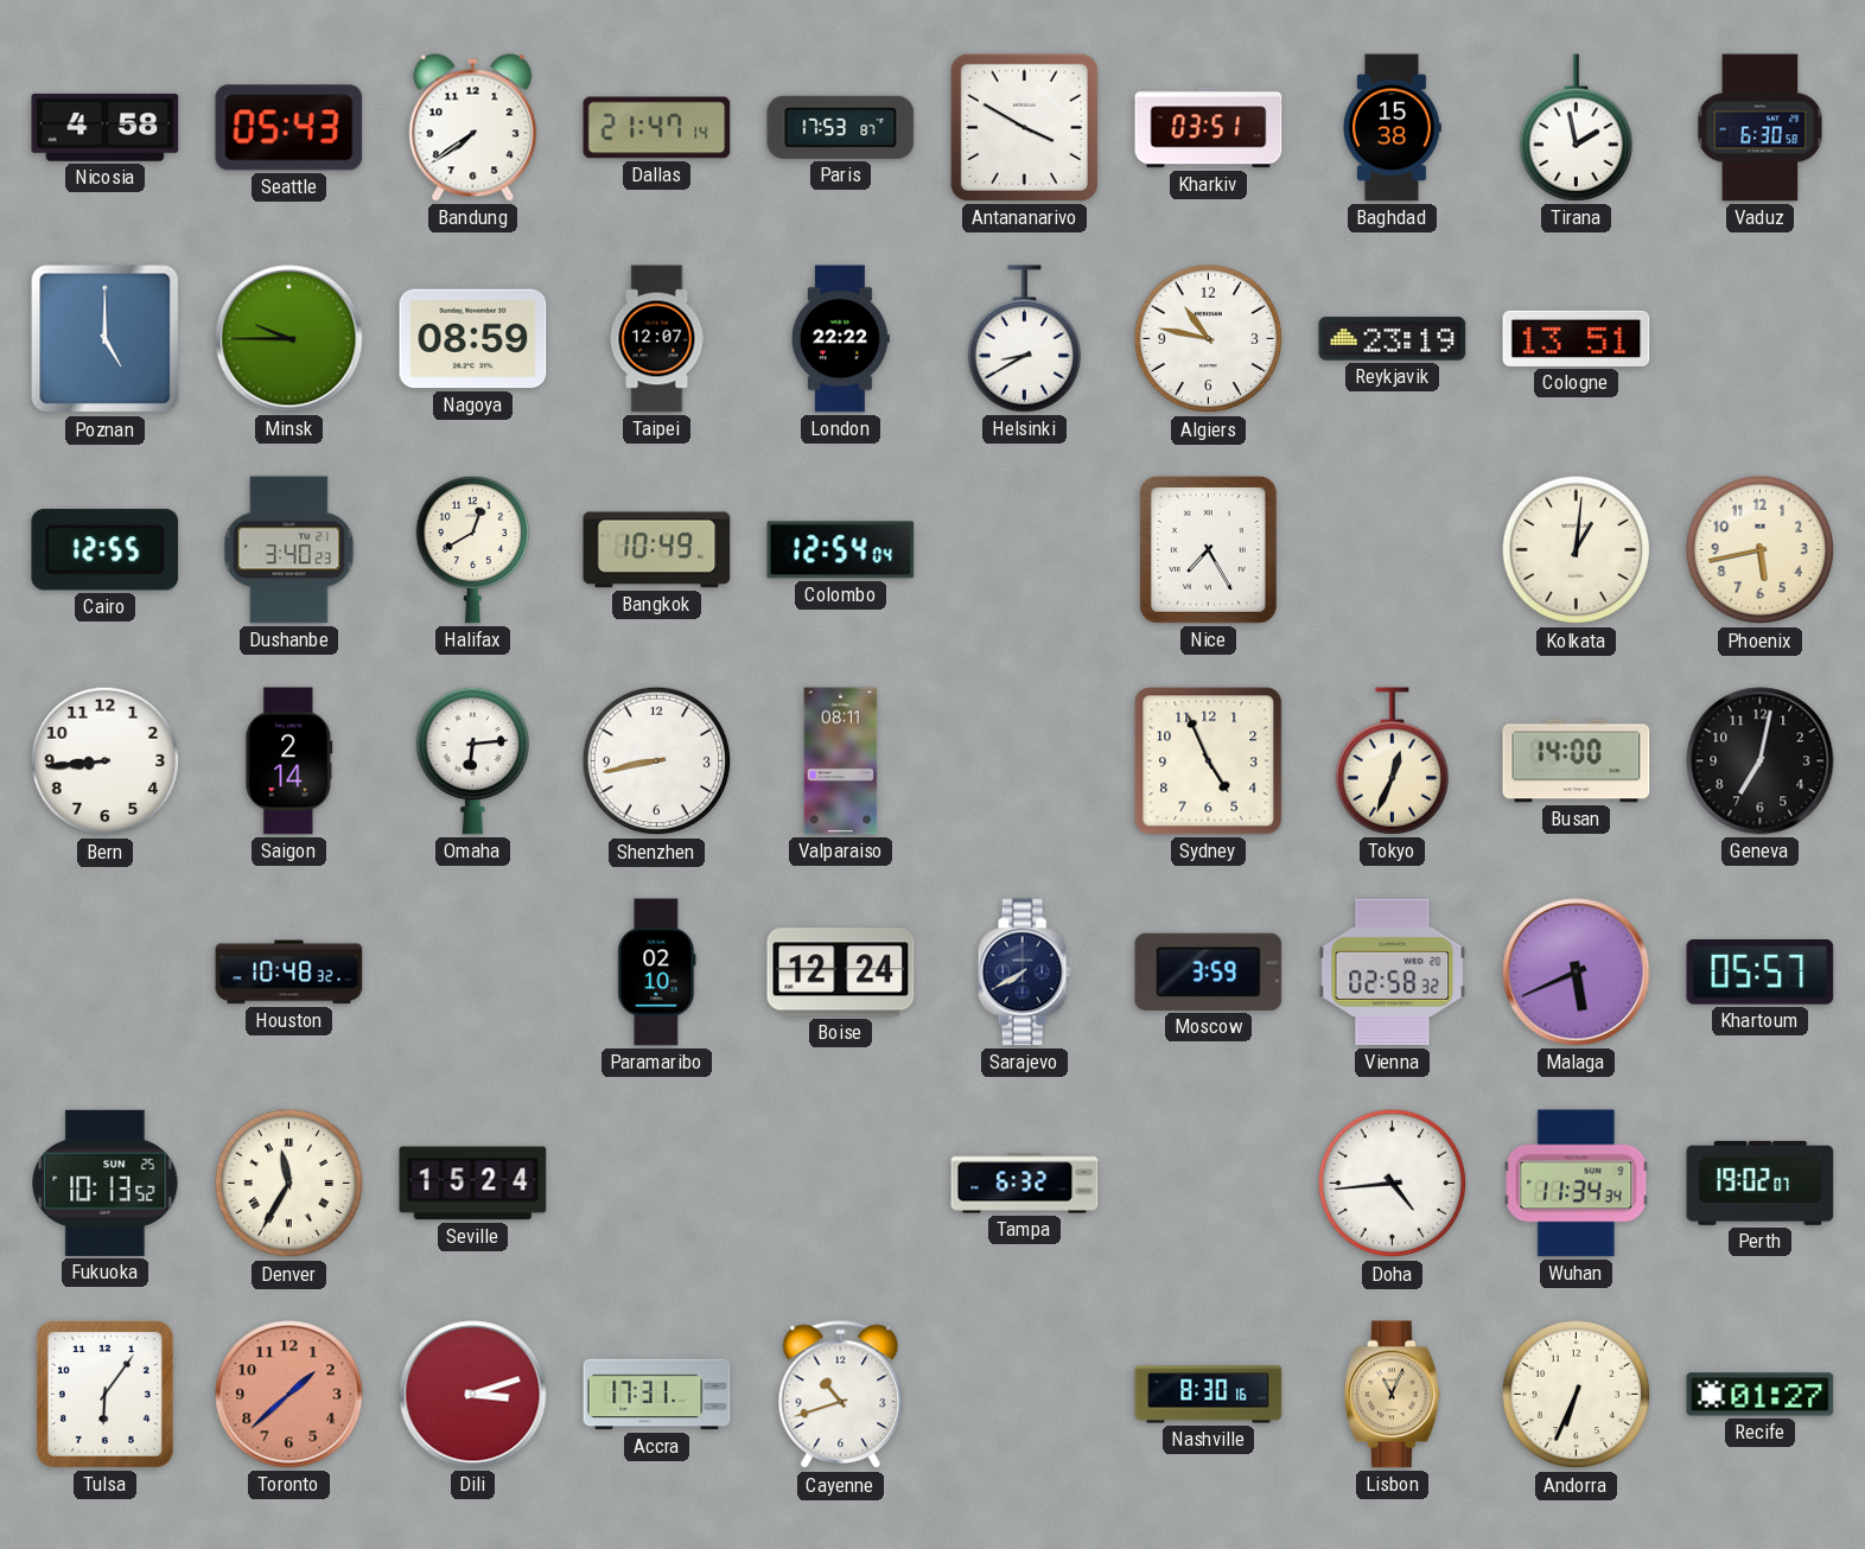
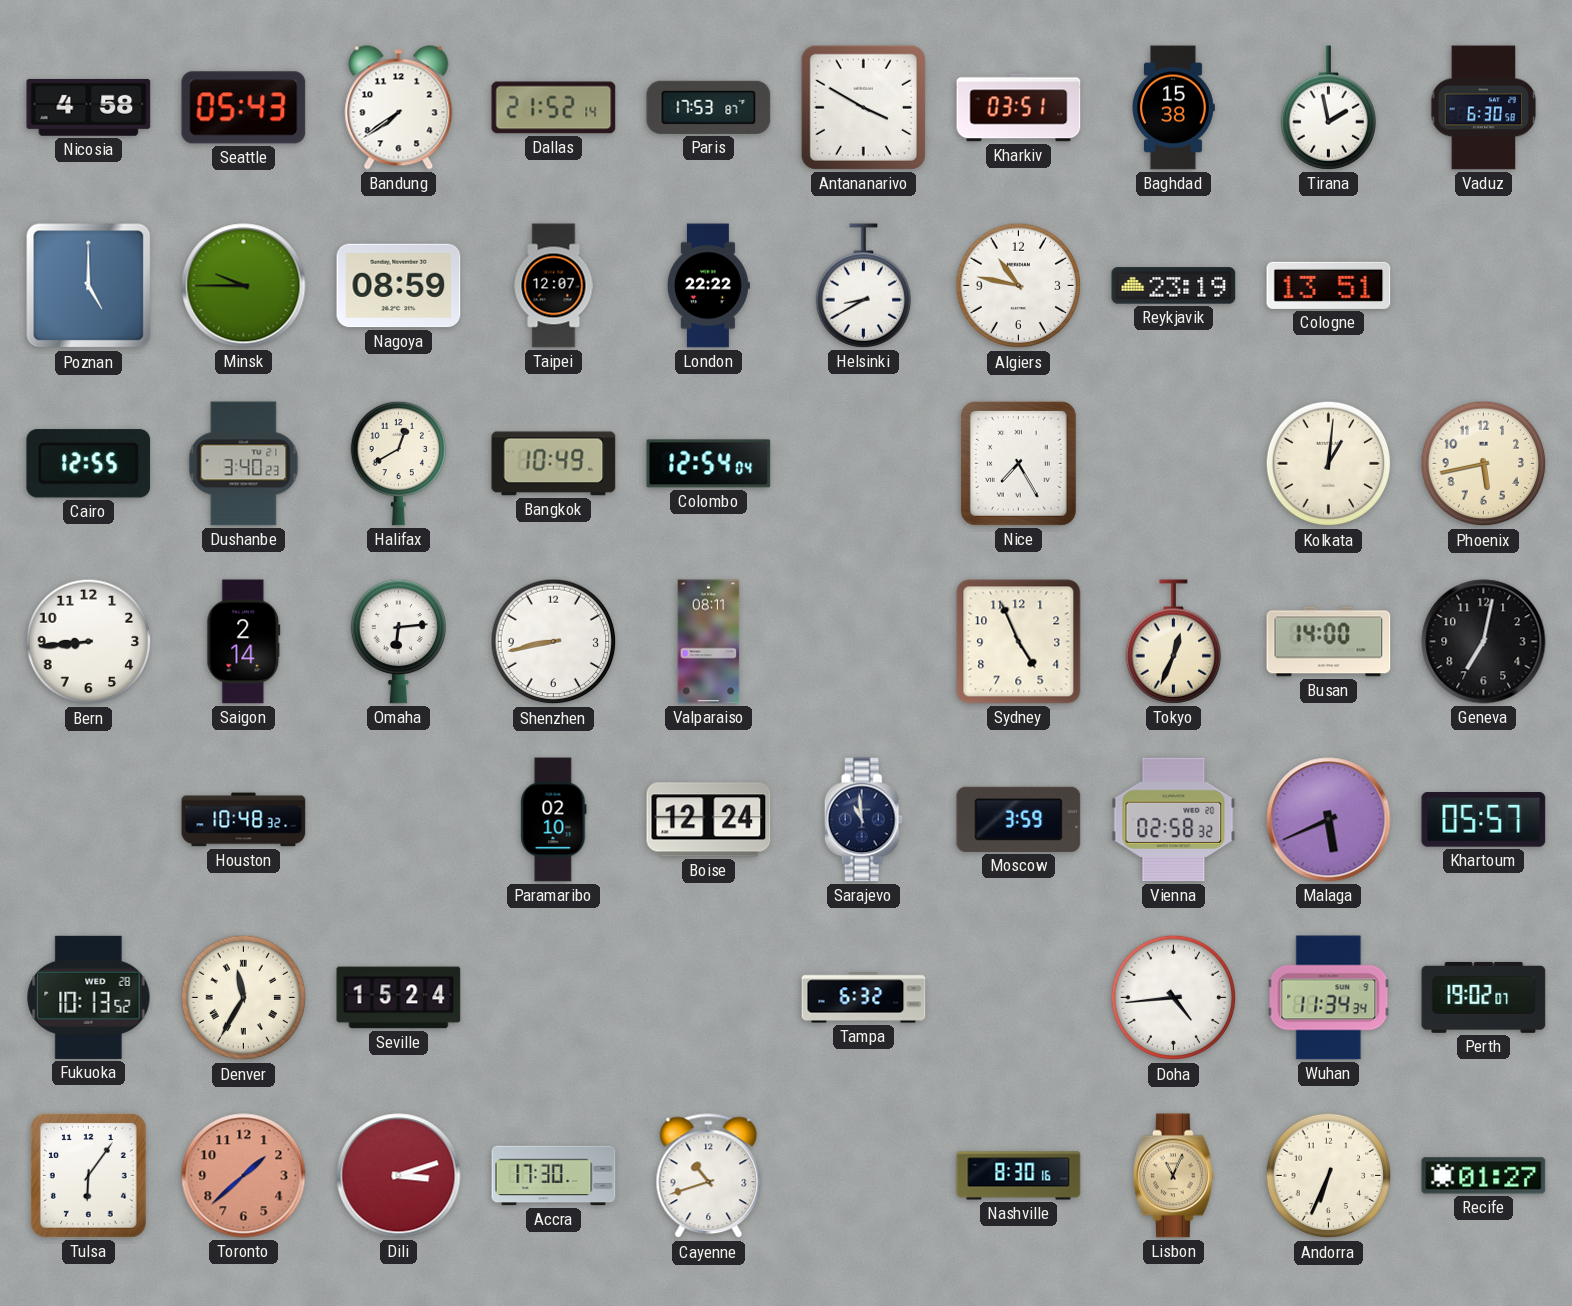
Dallas: 21:47 -> 21:52
Sarajevo: 7:40 -> 10:59
Fukuoka date: SUN 25 -> WED 28
Accra: 17:31 -> 17:30
